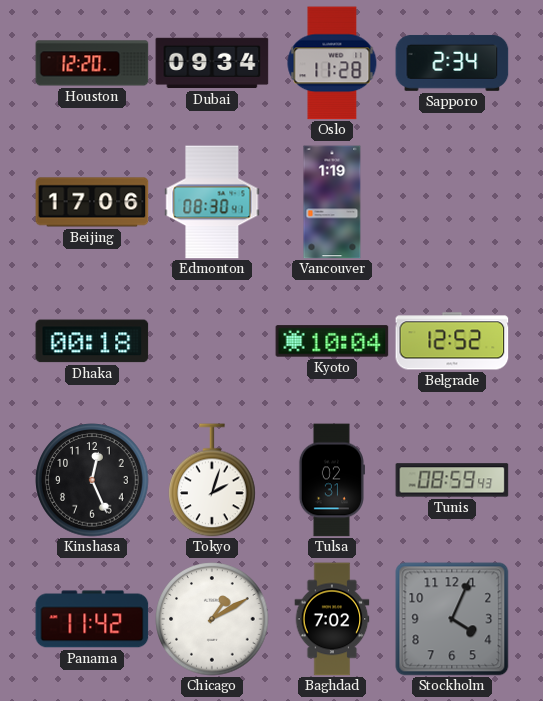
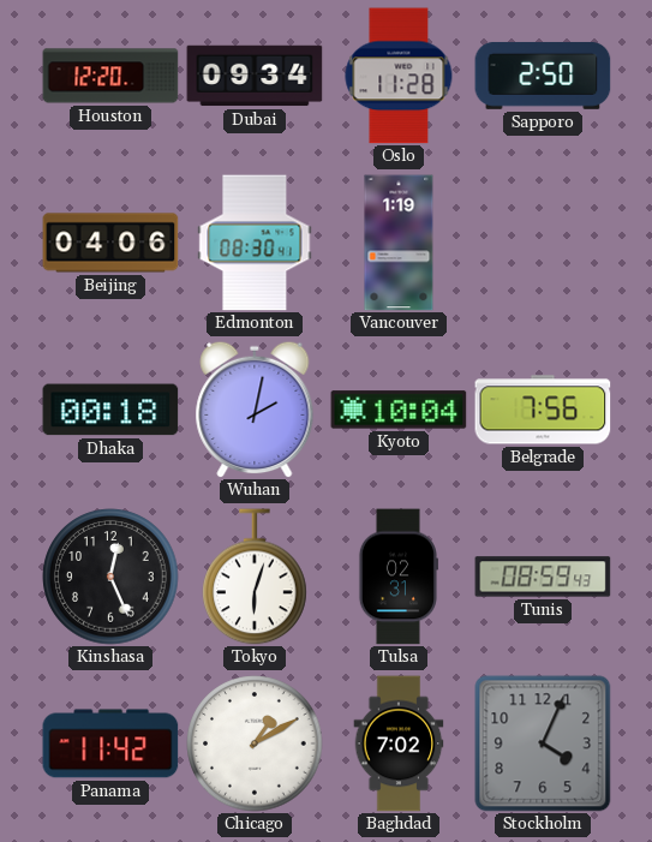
Sapporo: 2:34 -> 2:50
Beijing: 17:06 -> 04:06
Wuhan: none -> 2:02
Belgrade: 12:52 -> 7:56
Tokyo: 2:03 -> 6:03
